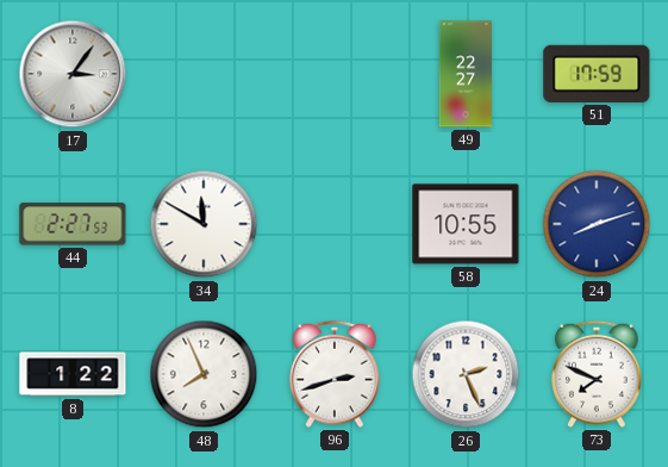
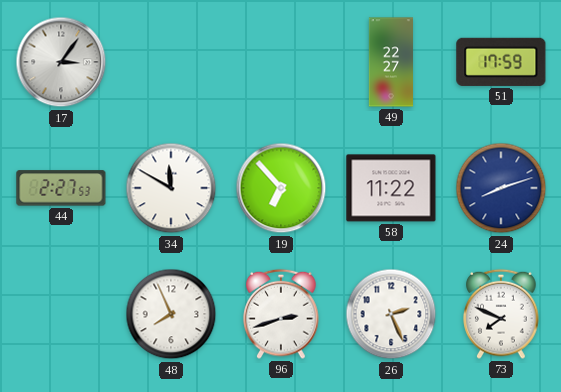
19: none -> 6:53
58: 10:55 -> 11:22
8: 1:22 -> none
